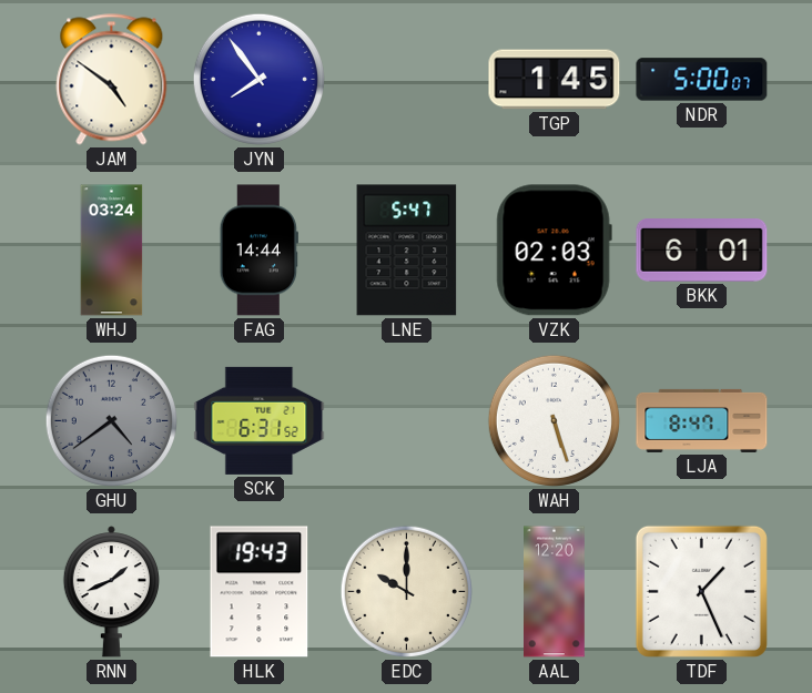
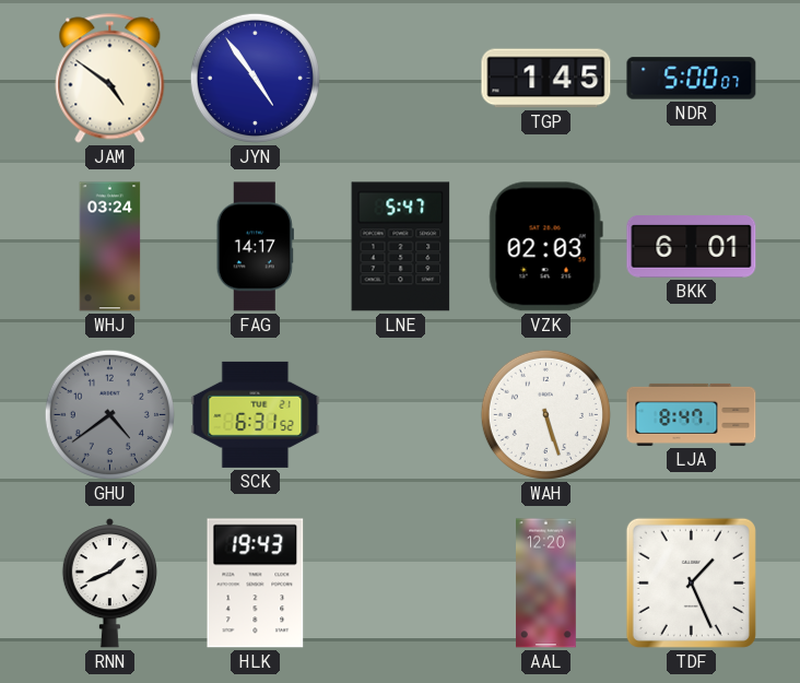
JYN: 7:54 -> 4:54
FAG: 14:44 -> 14:17
EDC: 10:00 -> none
